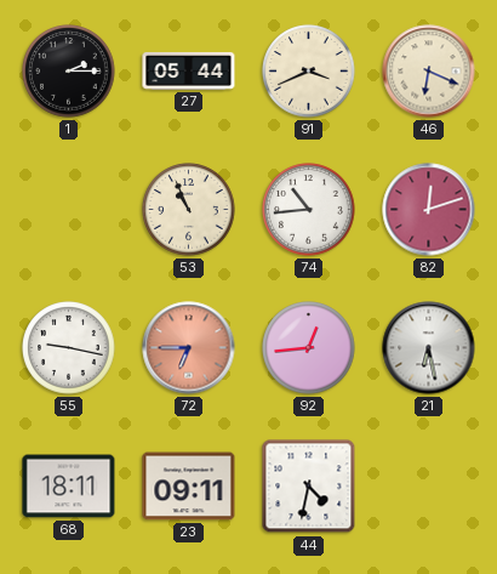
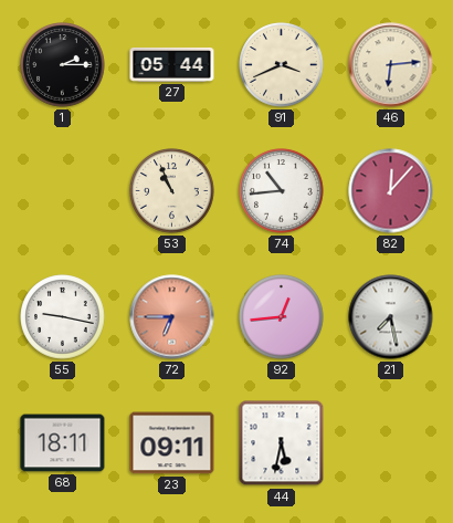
46: 6:19 -> 6:14
82: 12:12 -> 12:07
21: 6:28 -> 7:28
44: 4:32 -> 5:32
